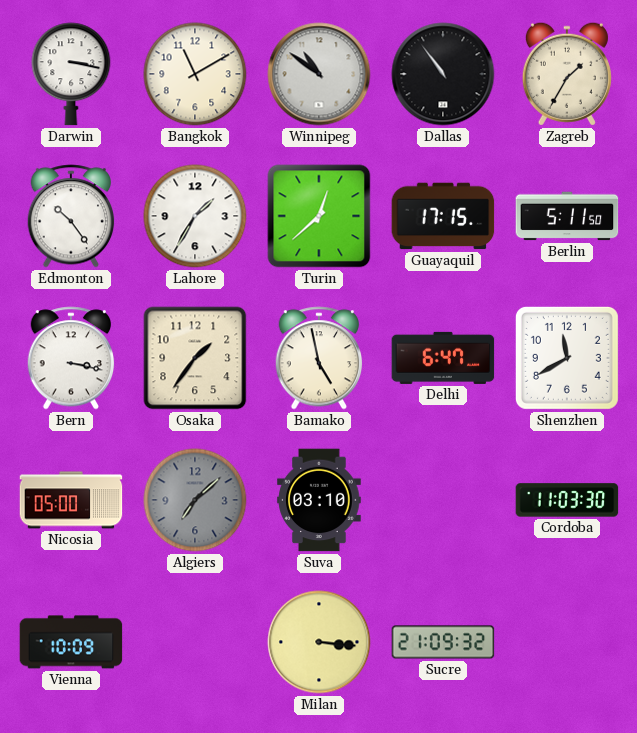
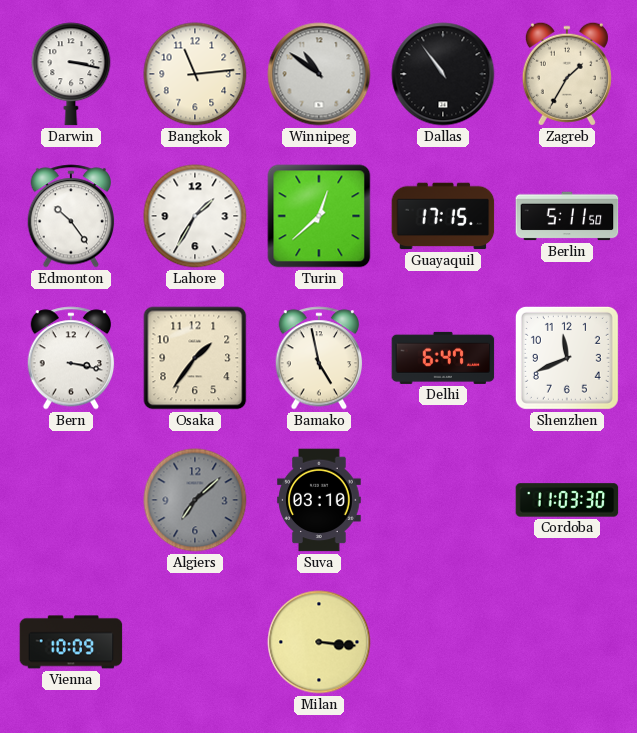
Bangkok: 11:10 -> 11:14
Shenzhen: 11:40 -> 11:41
Nicosia: 05:00 -> none
Sucre: 21:09 -> none
